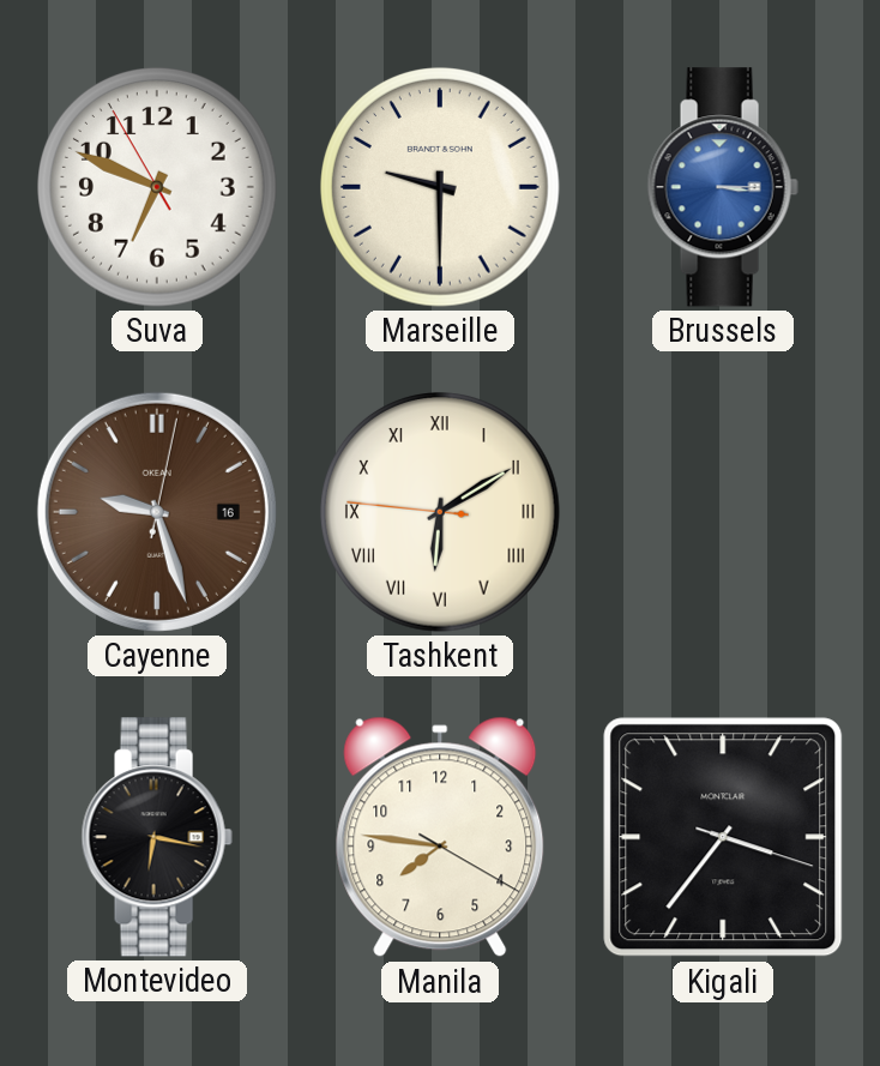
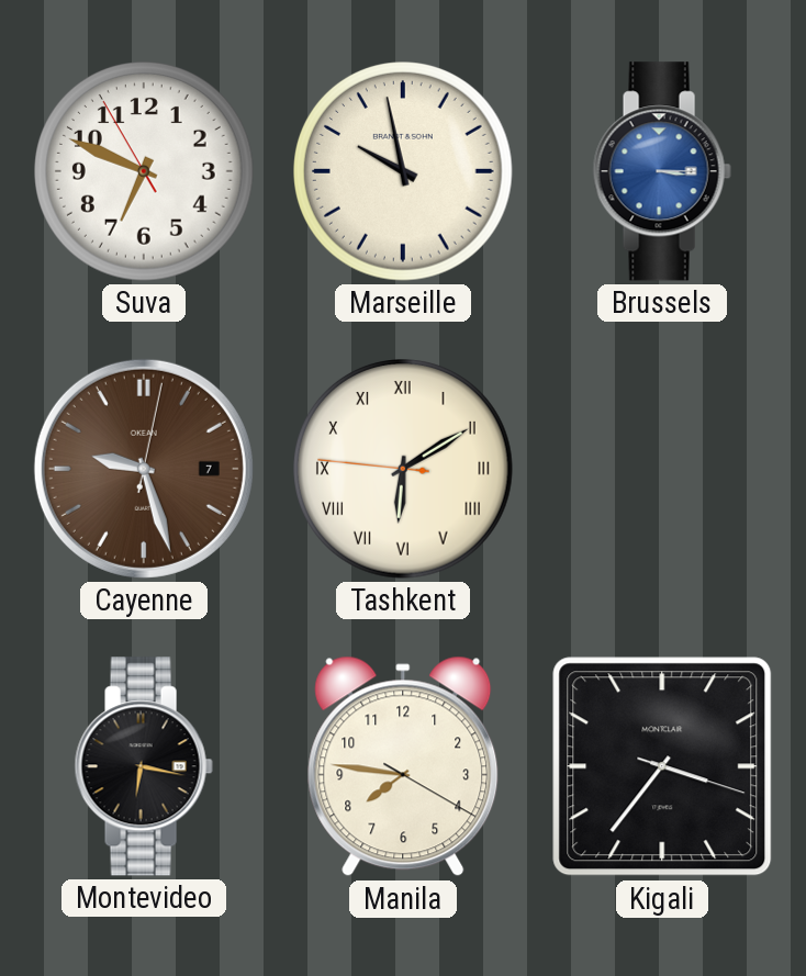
Marseille: 9:30 -> 9:58
Cayenne date: 16 -> 7
